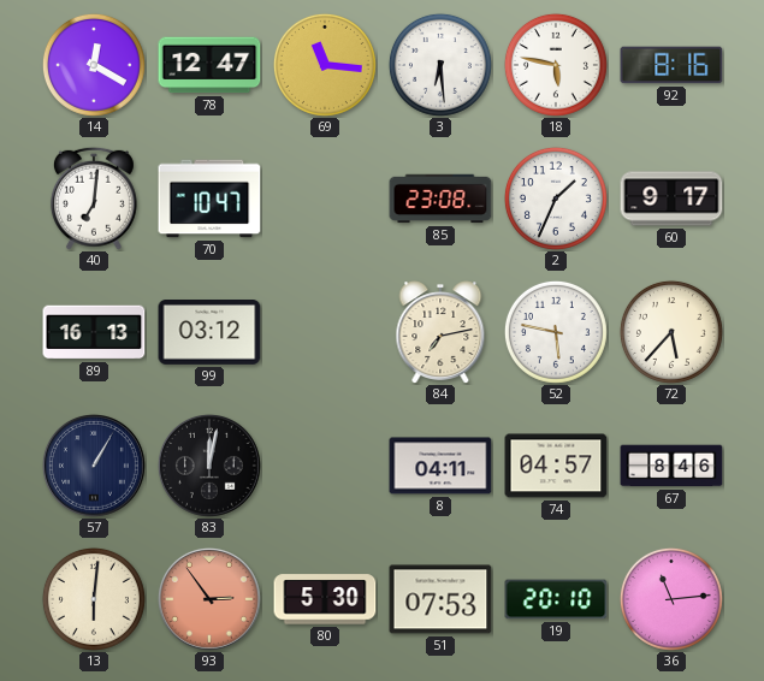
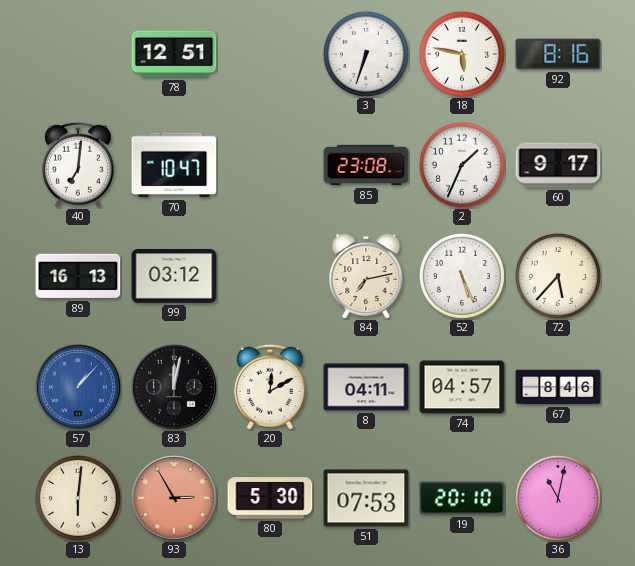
14: 12:20 -> none
78: 12:47 -> 12:51
69: 11:16 -> none
3: 6:29 -> 6:33
52: 5:47 -> 5:26
57: 1:05 -> 1:07
57 dial: navy -> blue
20: none -> 12:10
93: 2:54 -> 2:55
36: 11:14 -> 11:02
